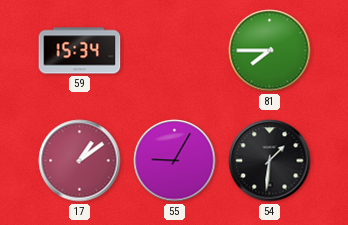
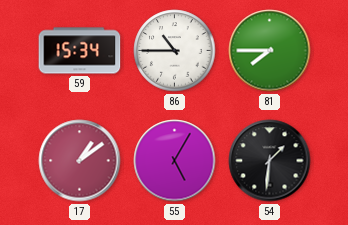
86: none -> 10:45
55: 9:05 -> 5:05
